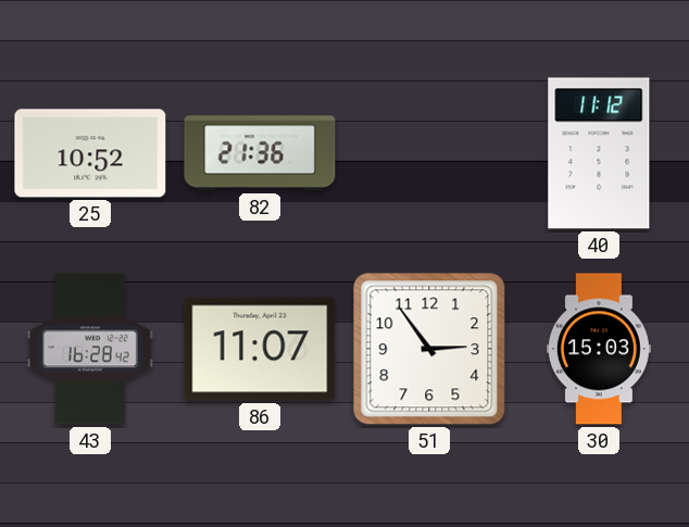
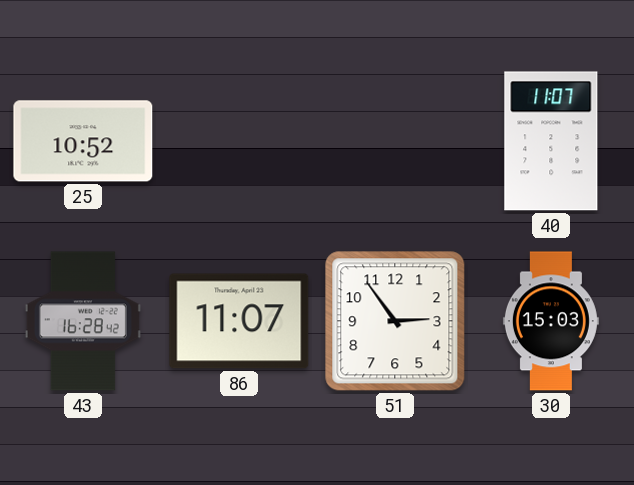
82: 21:36 -> none
40: 11:12 -> 11:07
